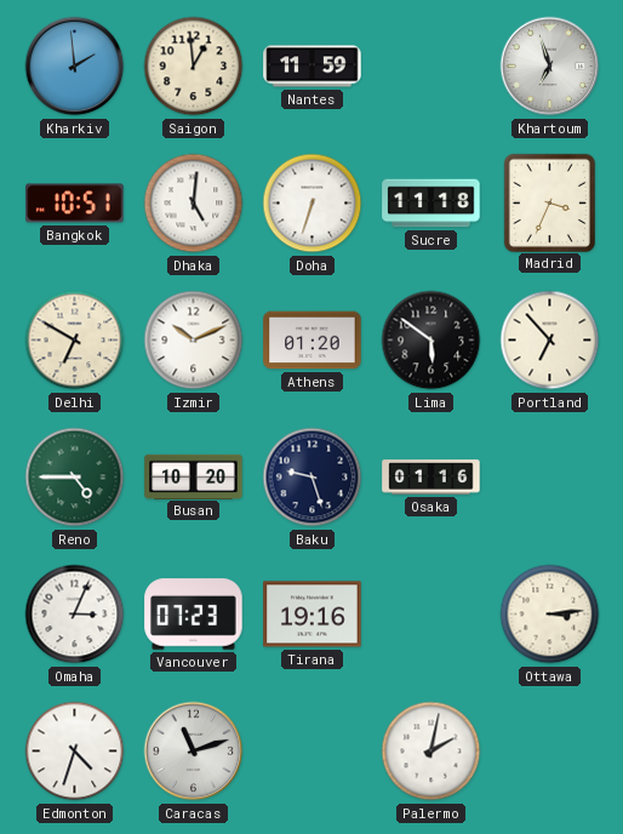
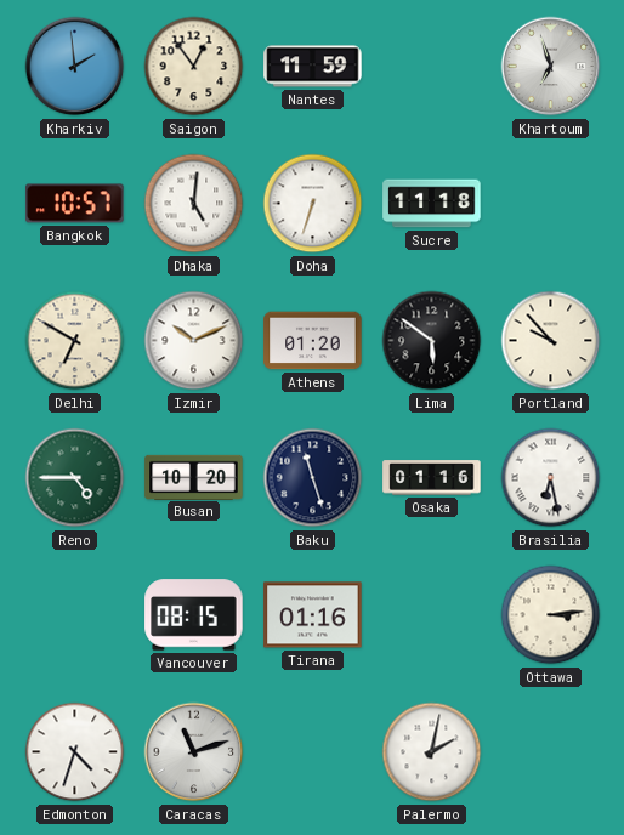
Saigon: 12:59 -> 12:54
Bangkok: 10:51 -> 10:57
Madrid: 3:34 -> none
Portland: 6:53 -> 9:53
Baku: 9:27 -> 11:27
Brasilia: none -> 6:28
Omaha: 3:04 -> none
Vancouver: 07:23 -> 08:15
Tirana: 19:16 -> 01:16
